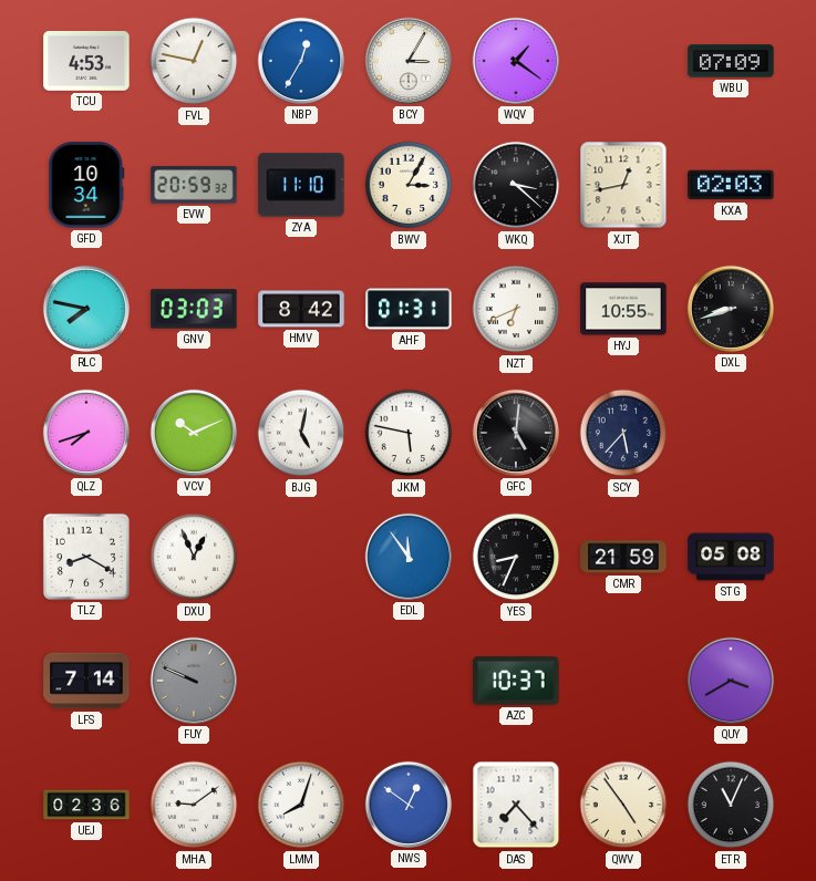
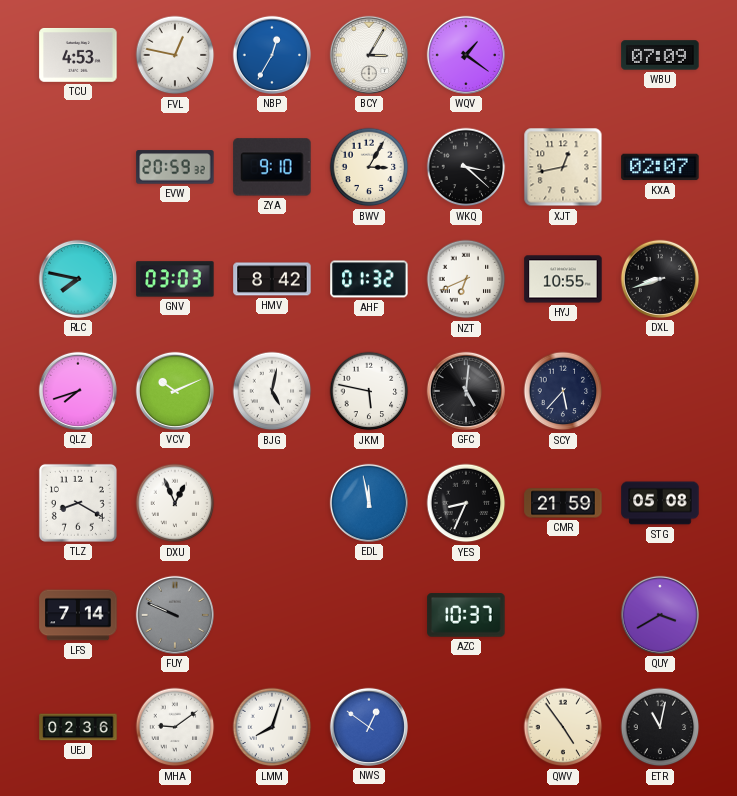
GFD: 10:34 -> none
ZYA: 11:10 -> 9:10
KXA: 02:03 -> 02:07
AHF: 01:31 -> 01:32
EDL: 11:54 -> 11:58
DAS: 7:23 -> none
ETR: 11:04 -> 11:02
